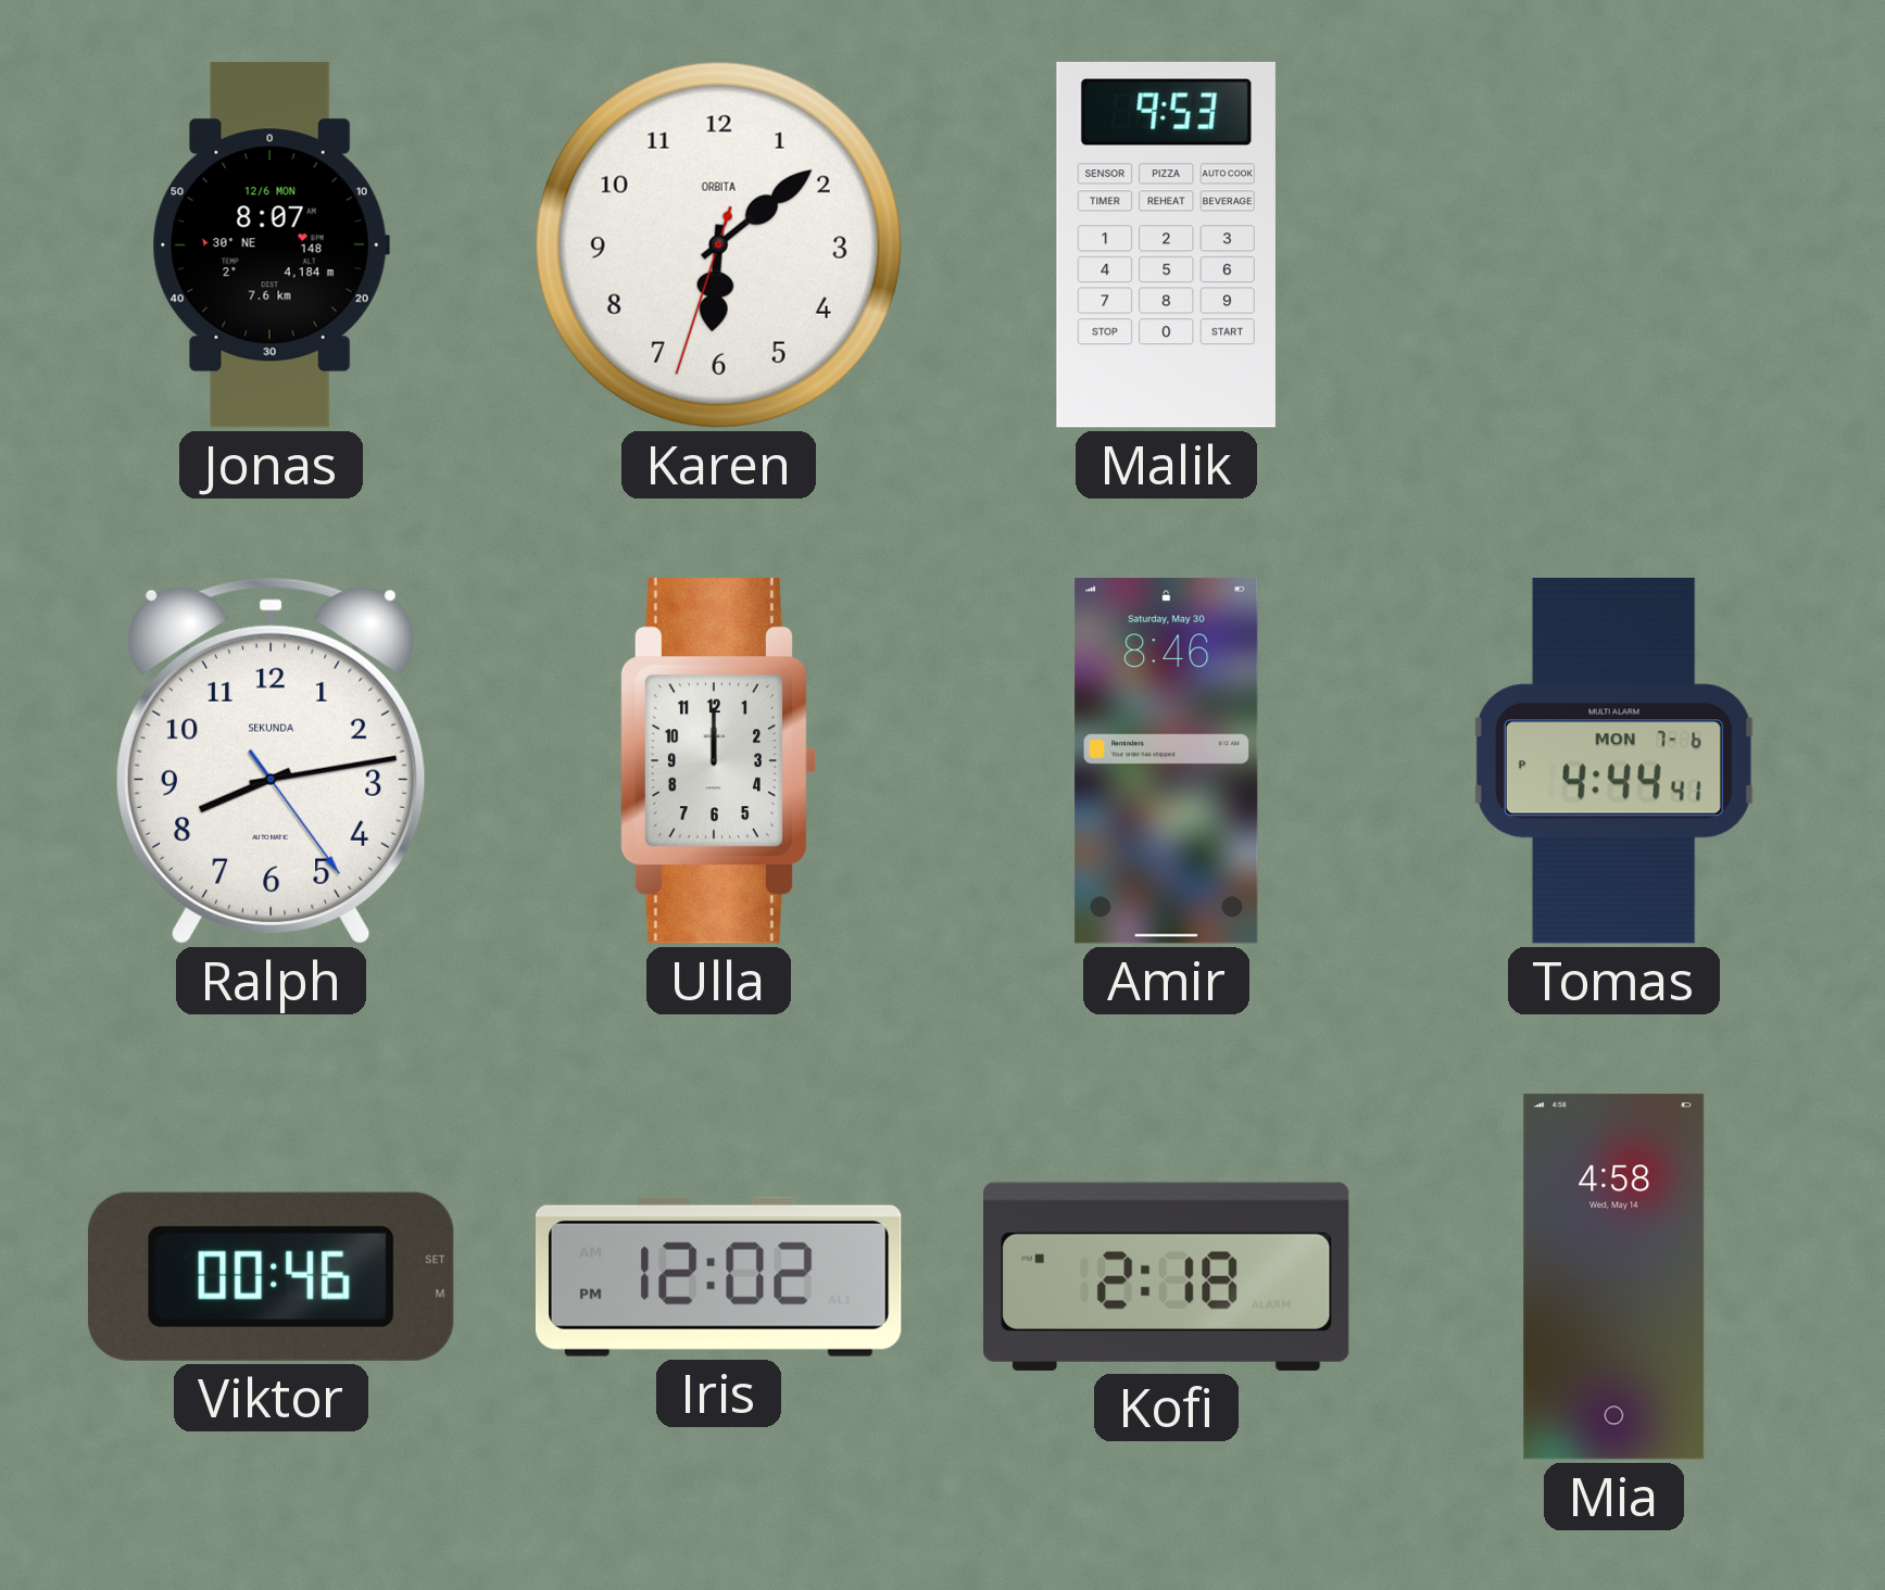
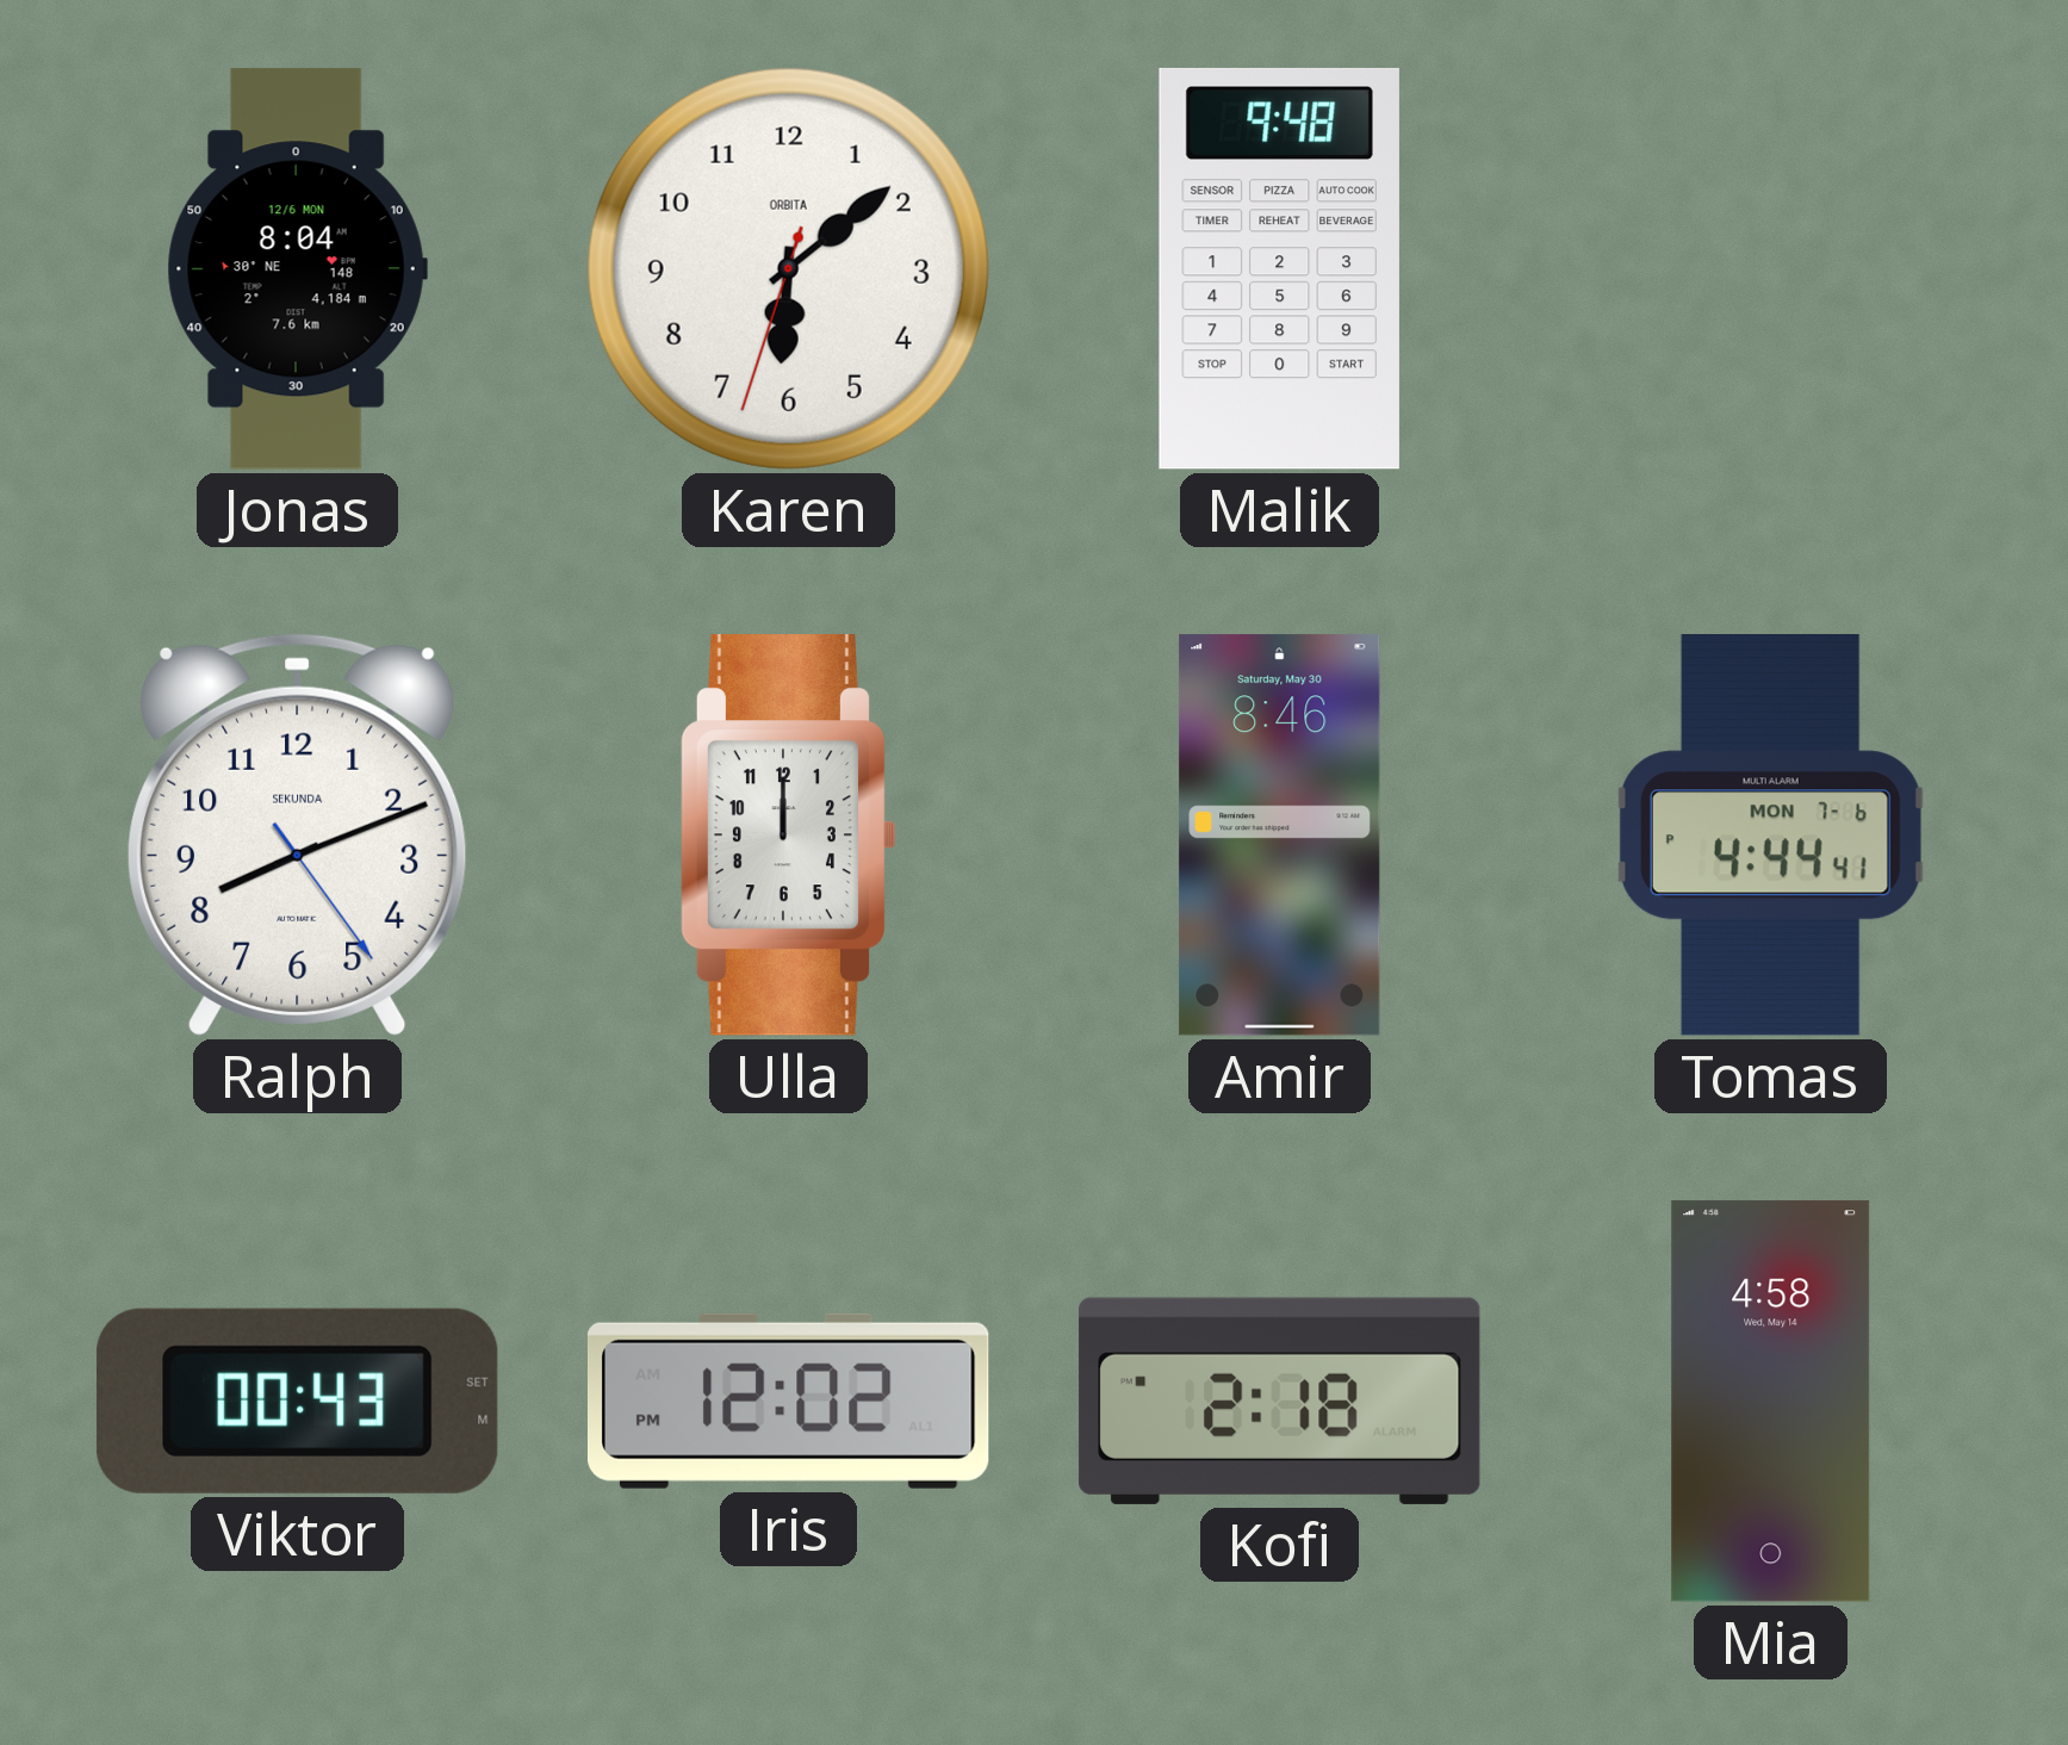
Jonas: 8:07 -> 8:04
Malik: 9:53 -> 9:48
Ralph: 8:13 -> 8:11
Viktor: 00:46 -> 00:43
